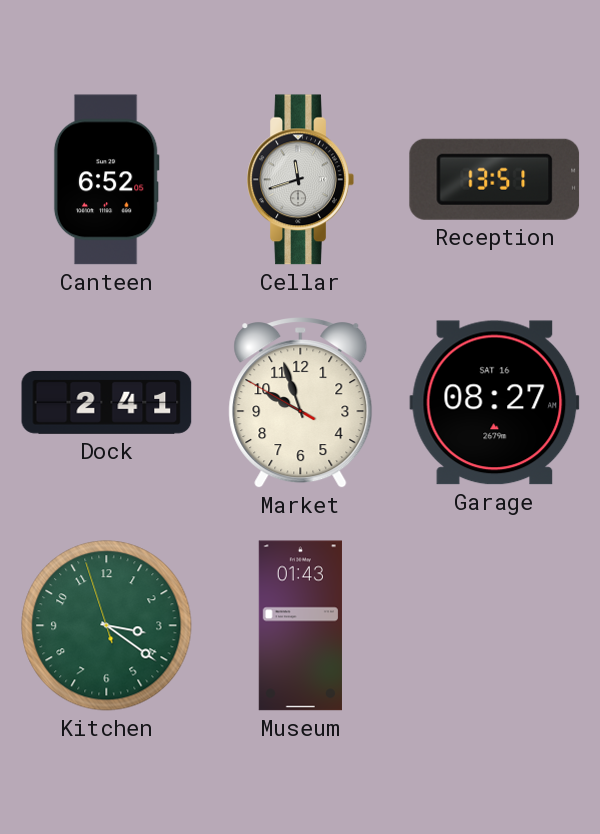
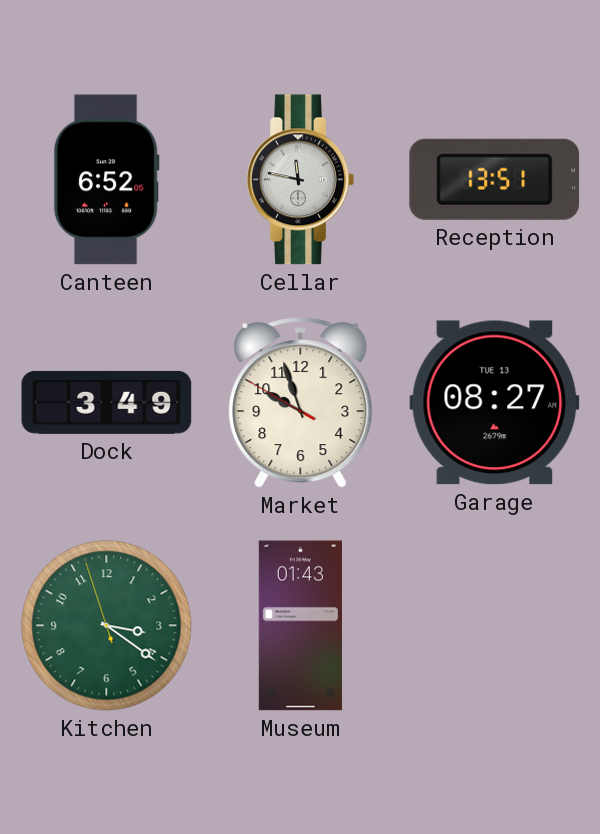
Cellar: 11:42 -> 11:47
Dock: 2:41 -> 3:49
Garage date: SAT 16 -> TUE 13
